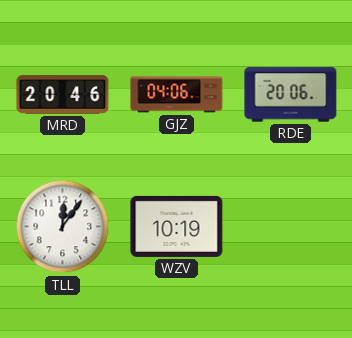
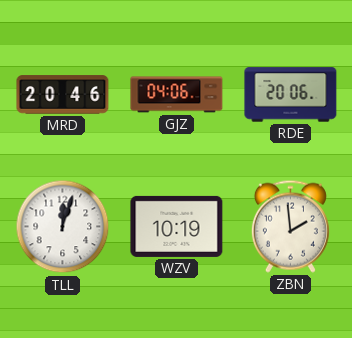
TLL: 12:06 -> 12:03
ZBN: none -> 1:59
